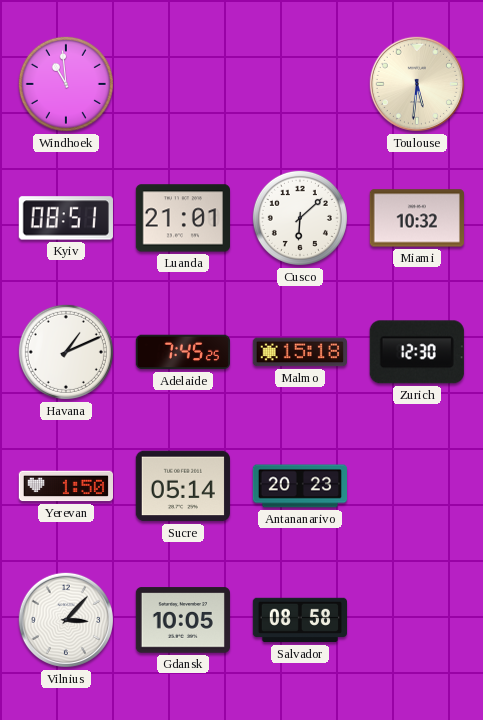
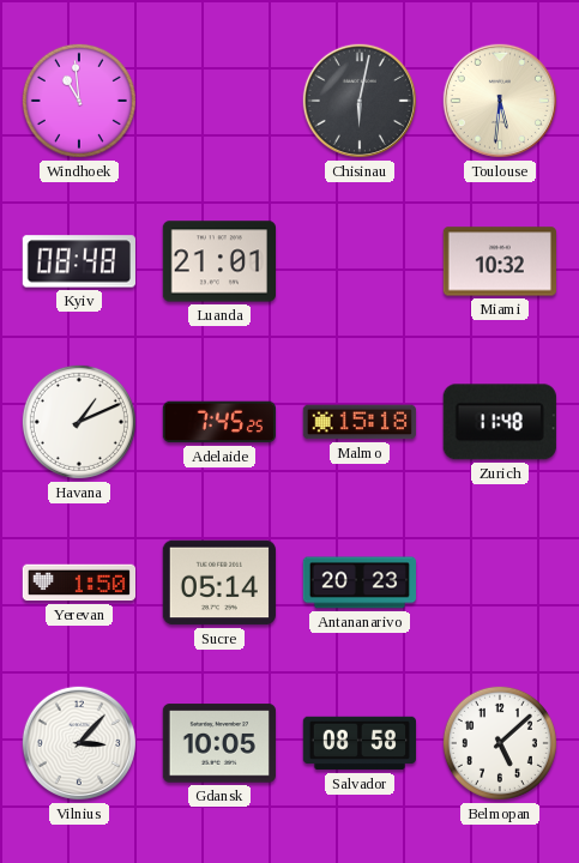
Chisinau: none -> 6:02
Kyiv: 08:51 -> 08:48
Cusco: 6:08 -> none
Zurich: 12:30 -> 11:48
Belmopan: none -> 5:08
